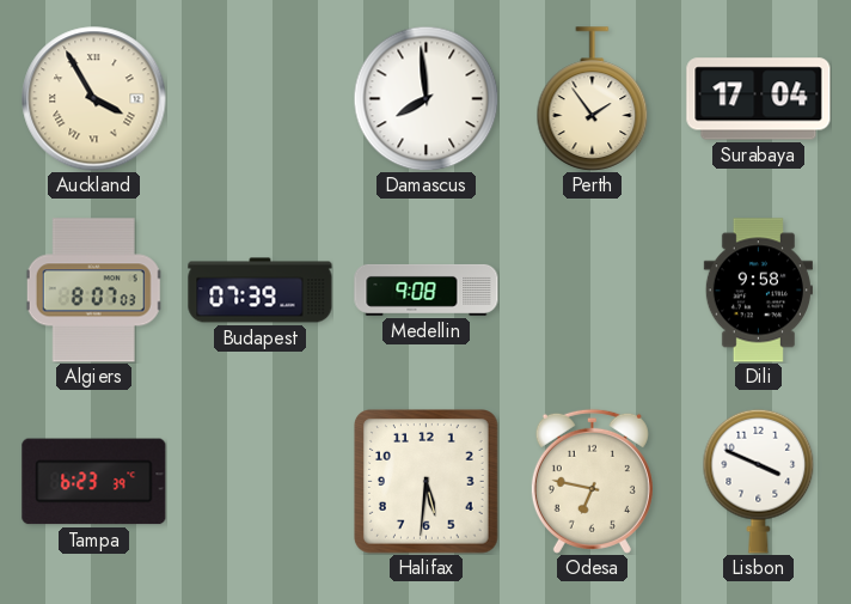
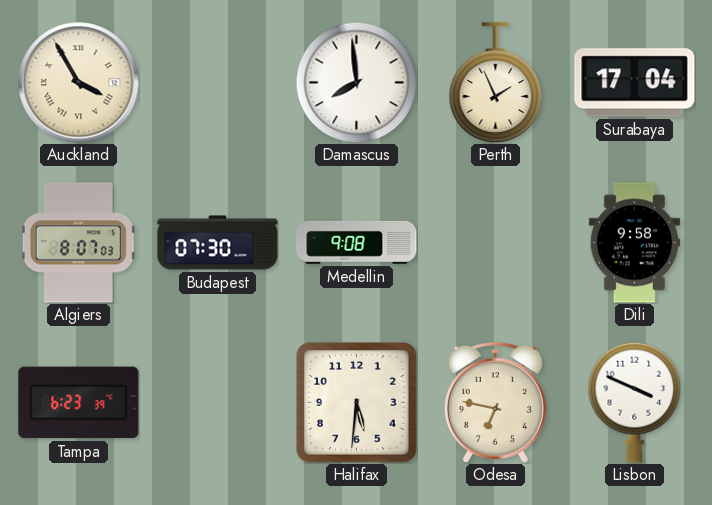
Perth: 1:54 -> 1:56
Budapest: 07:39 -> 07:30
